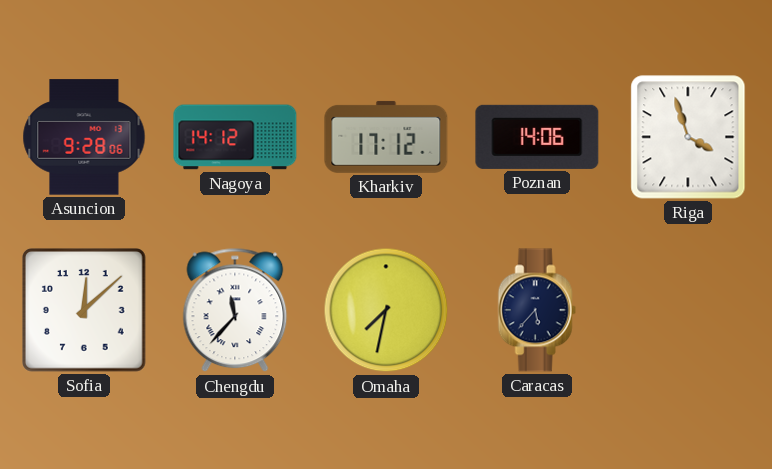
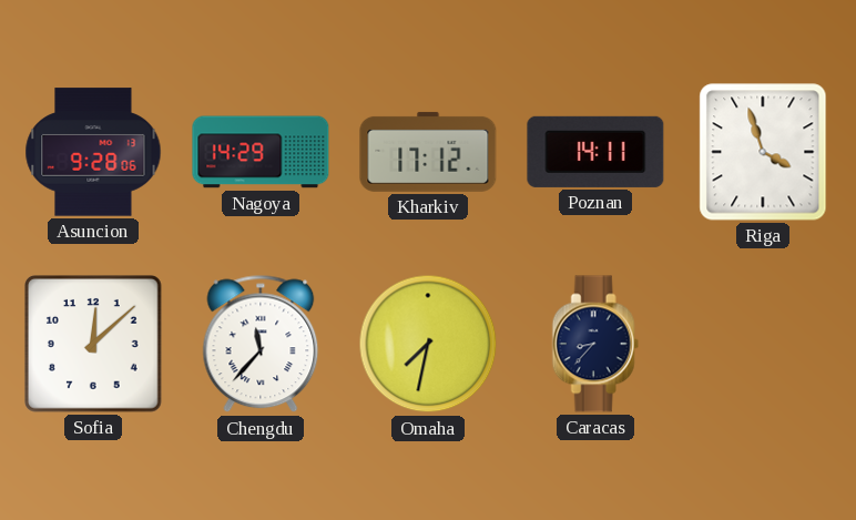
Nagoya: 14:12 -> 14:29
Poznan: 14:06 -> 14:11
Caracas: 5:37 -> 8:37
